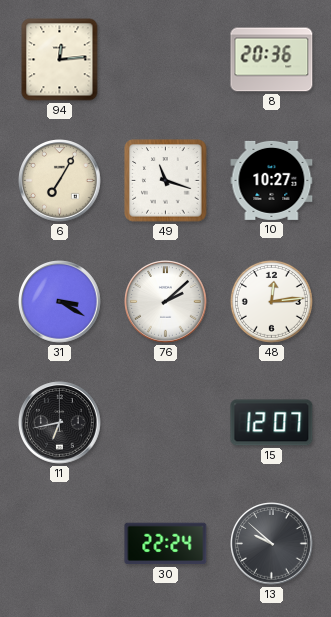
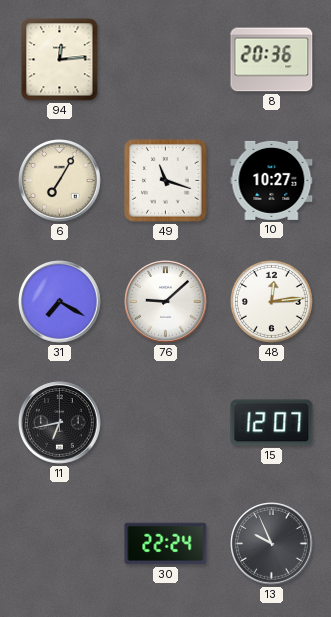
31: 3:20 -> 7:20
76: 2:08 -> 9:08
13: 9:52 -> 9:56
